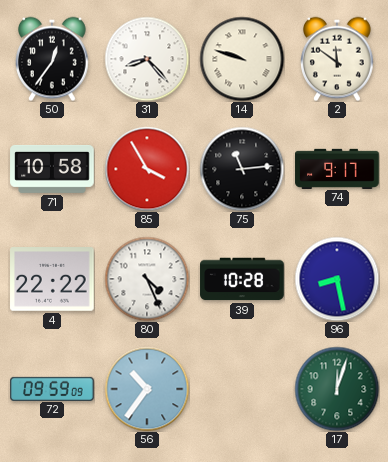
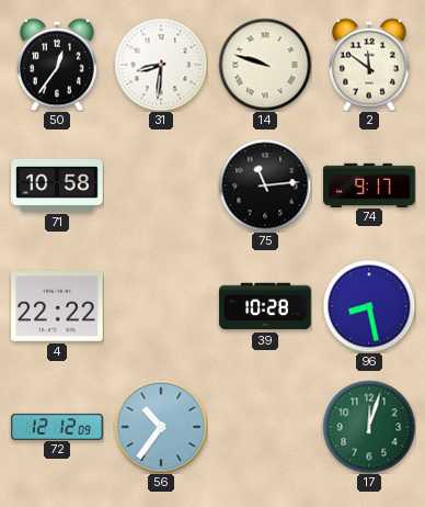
31: 8:23 -> 8:31
85: 3:55 -> none
80: 4:26 -> none
72: 09:59 -> 12:12
